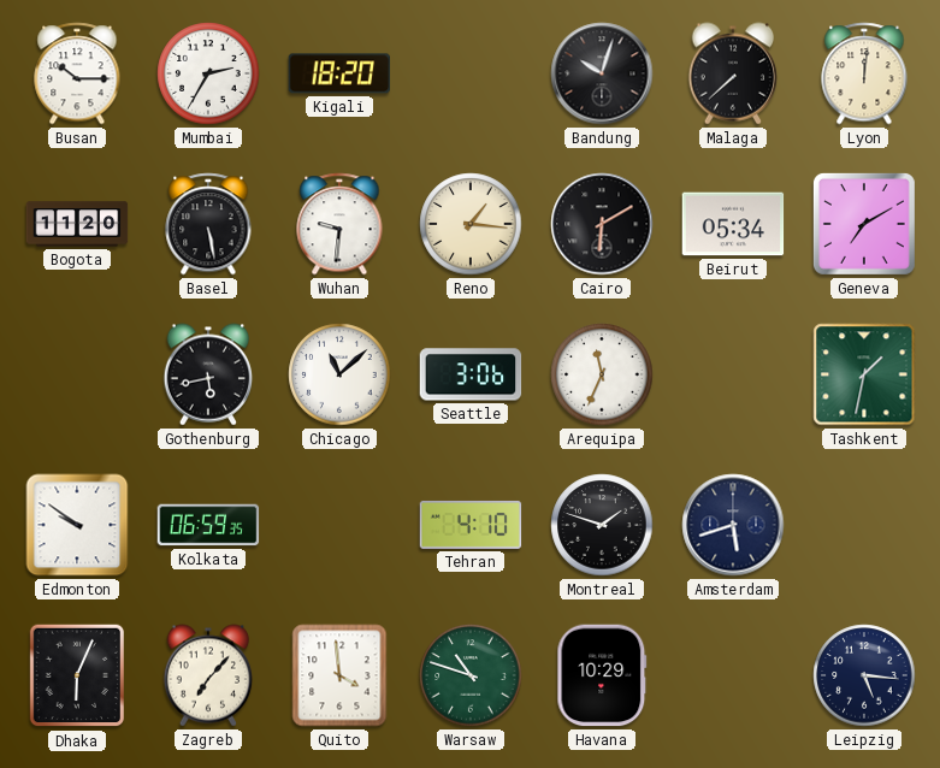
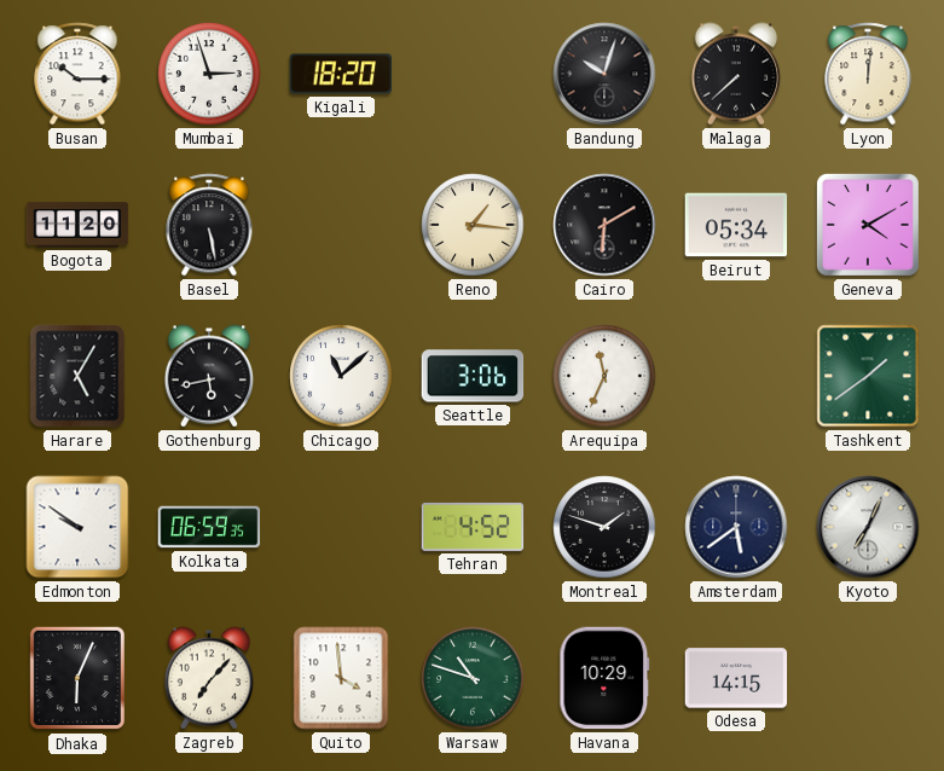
Mumbai: 2:35 -> 2:57
Wuhan: 9:31 -> none
Geneva: 7:10 -> 4:10
Harare: none -> 5:05
Tashkent: 1:32 -> 1:39
Tehran: 4:10 -> 4:52
Amsterdam: 5:42 -> 5:39
Kyoto: none -> 7:04
Odesa: none -> 14:15
Leipzig: 5:16 -> none
